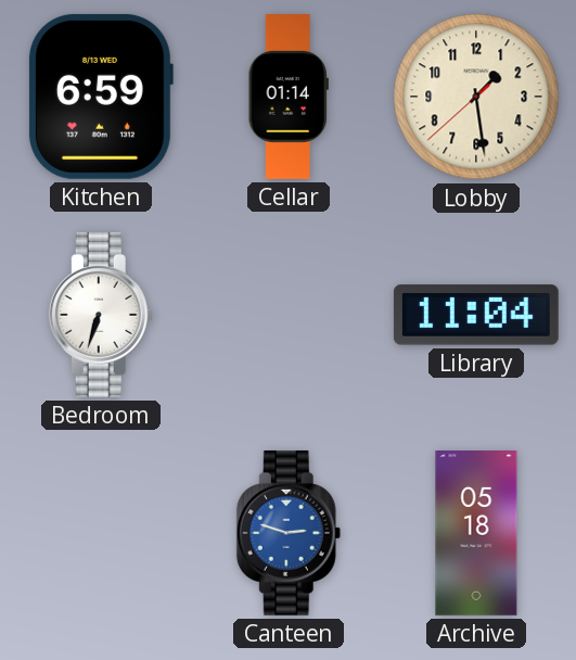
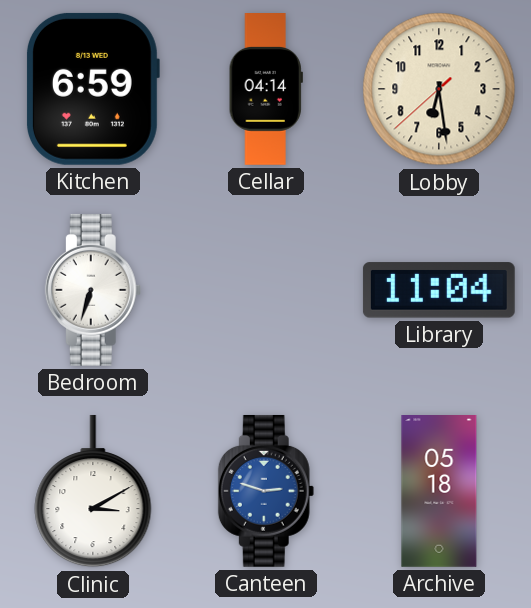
Cellar: 01:14 -> 04:14
Lobby: 1:28 -> 6:28
Clinic: none -> 3:10
